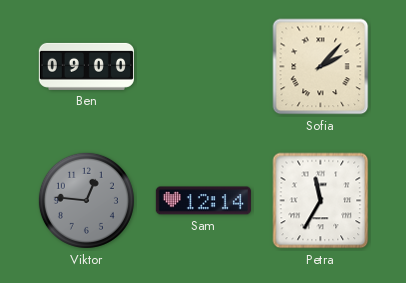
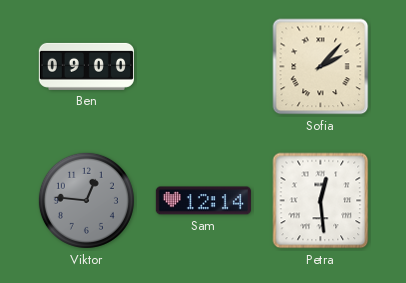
Petra: 11:35 -> 12:29
